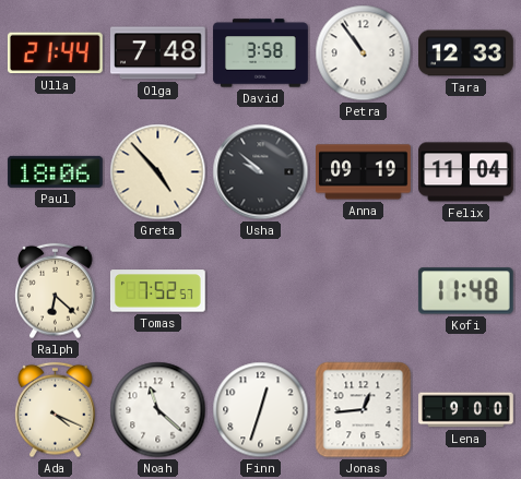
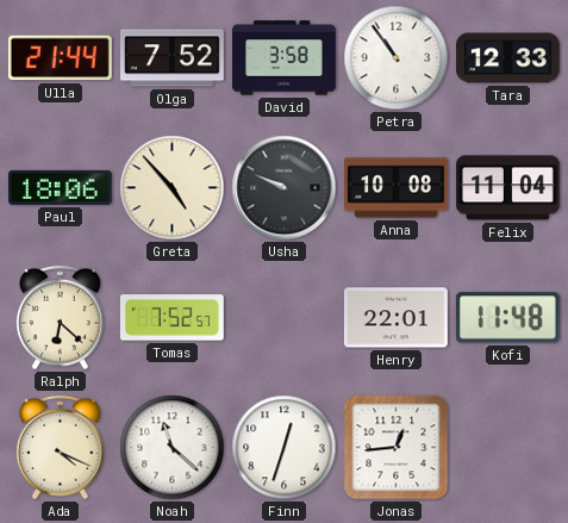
Olga: 7:48 -> 7:52
Usha: 9:52 -> 9:49
Anna: 09:19 -> 10:08
Henry: none -> 22:01
Lena: 9:00 -> none
